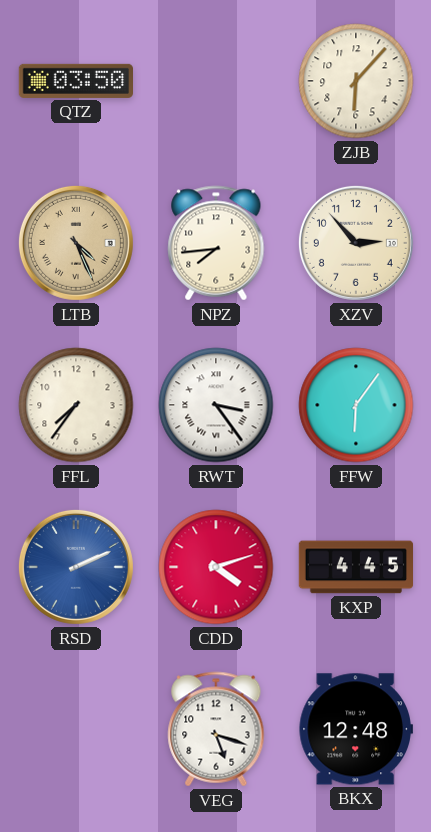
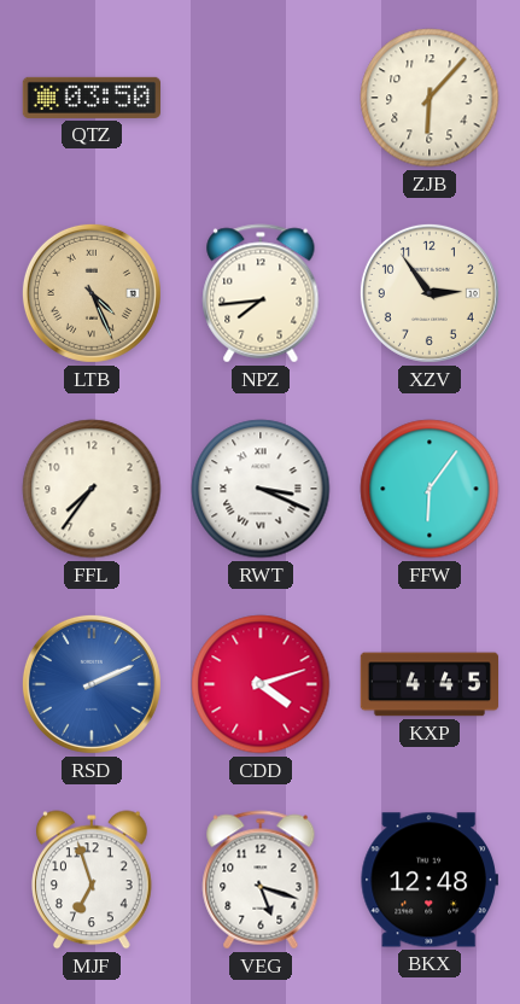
XZV: 2:53 -> 2:54
RWT: 3:24 -> 3:19
MJF: none -> 6:57
